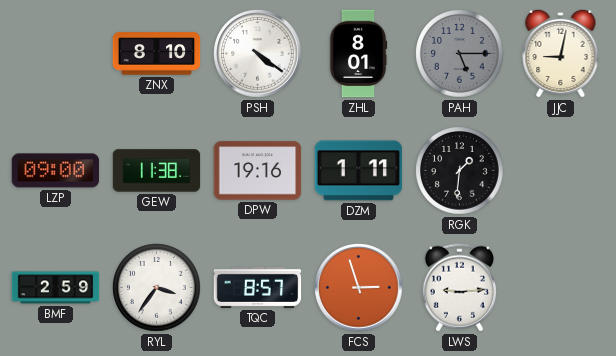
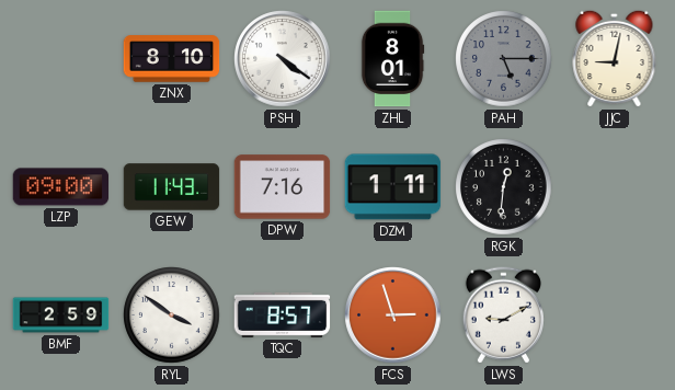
GEW: 11:38 -> 11:43
DPW: 19:16 -> 7:16
RGK: 1:31 -> 12:31
RYL: 3:36 -> 3:51
LWS: 9:14 -> 9:10
